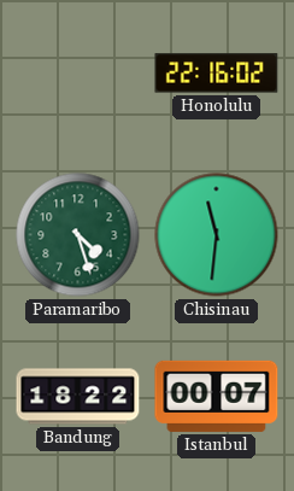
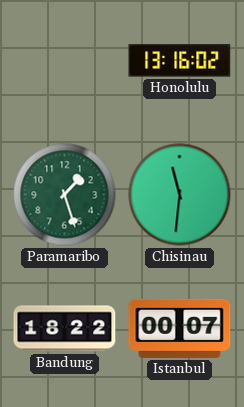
Honolulu: 22:16 -> 13:16
Paramaribo: 4:27 -> 1:27
